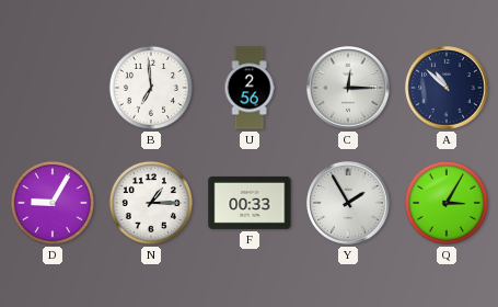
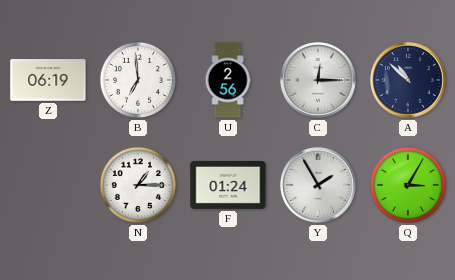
Z: none -> 06:19
D: 9:05 -> none
F: 00:33 -> 01:24
